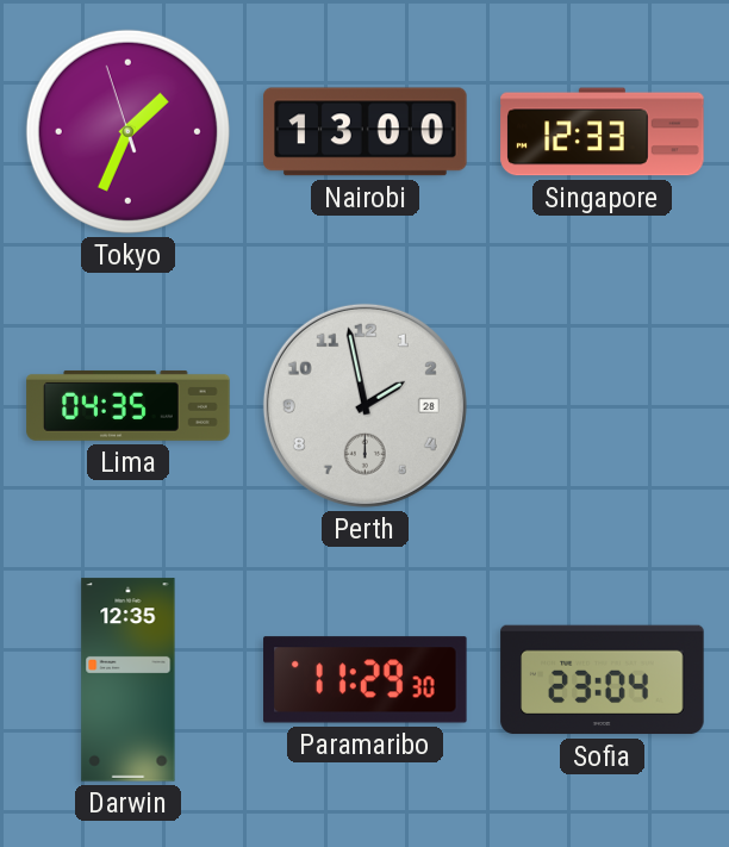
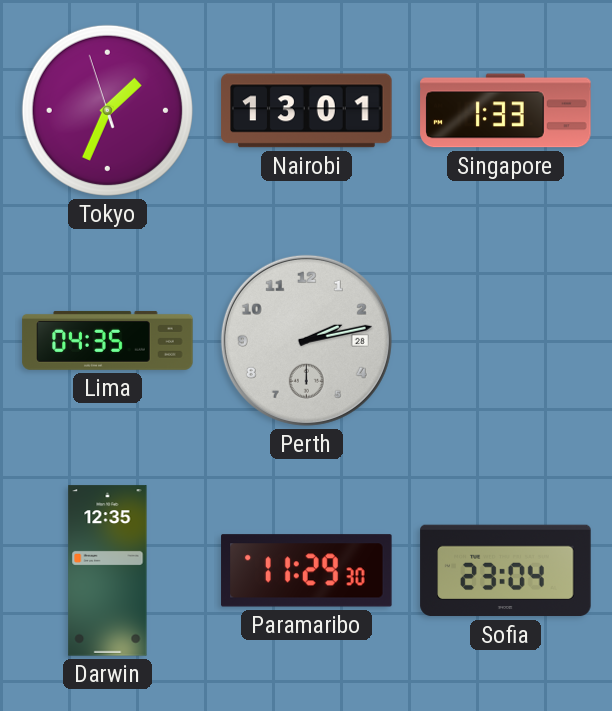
Nairobi: 13:00 -> 13:01
Singapore: 12:33 -> 1:33
Perth: 1:58 -> 2:13
